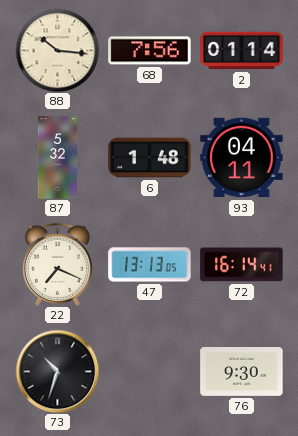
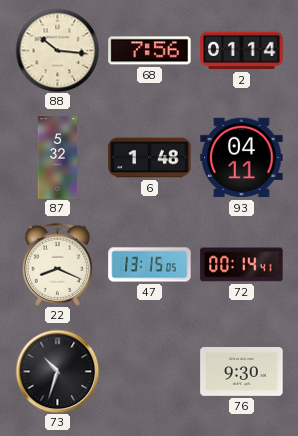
22: 7:19 -> 8:19
47: 13:13 -> 13:15
72: 16:14 -> 00:14
